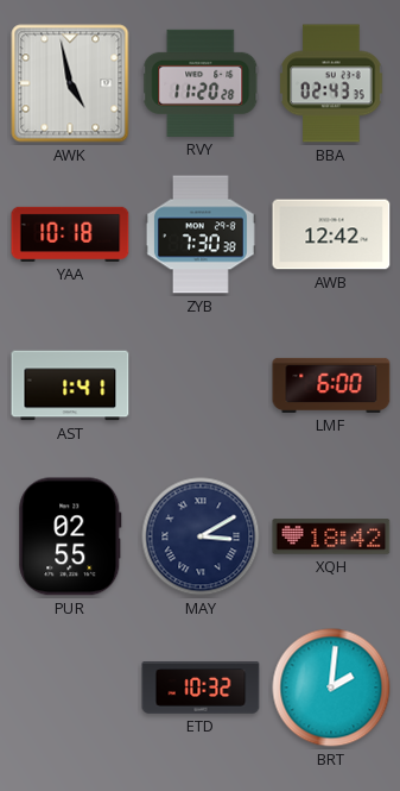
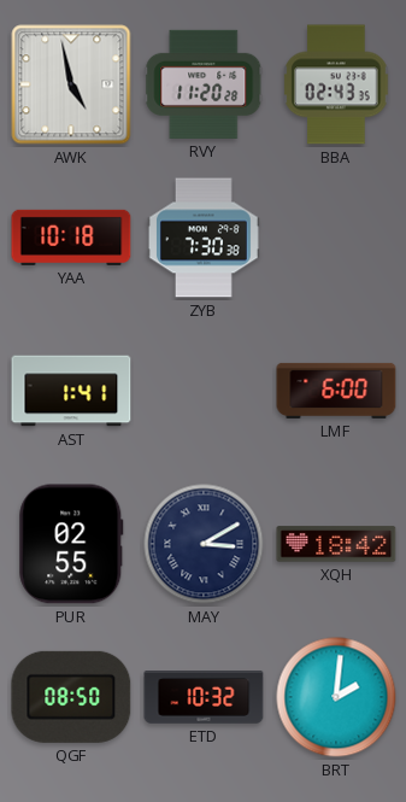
AWB: 12:42 -> none
QGF: none -> 08:50
